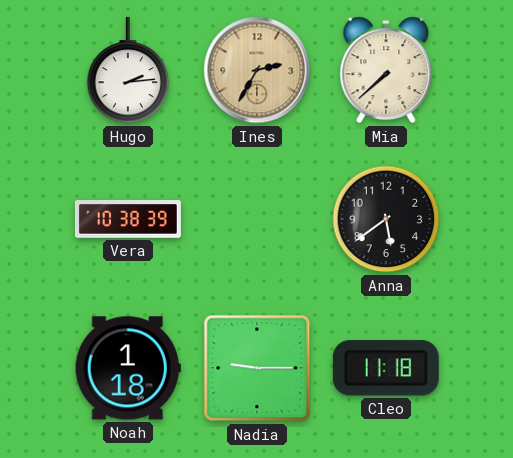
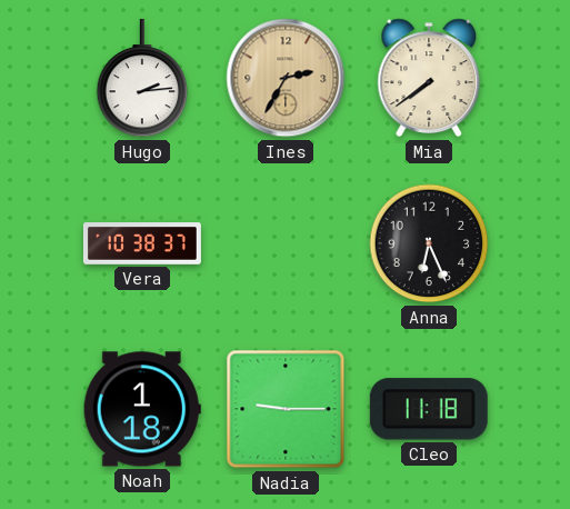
Mia: 7:38 -> 7:39
Vera: 10:38:39 -> 10:38:37
Anna: 5:39 -> 6:26
